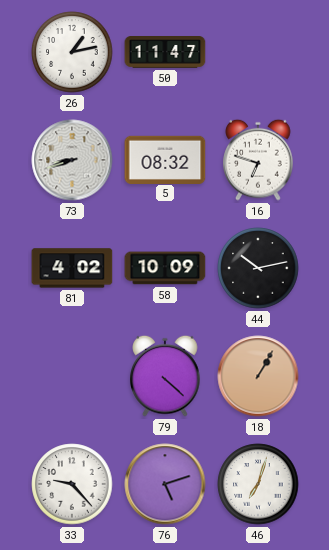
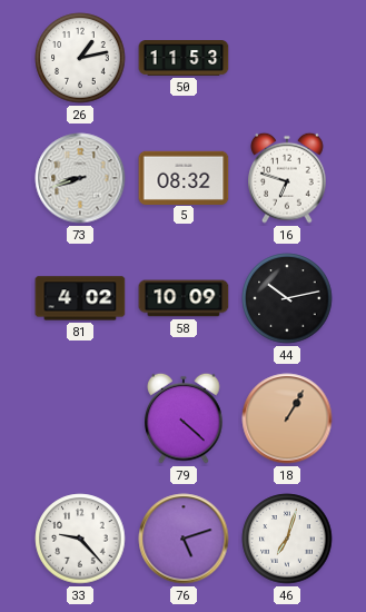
50: 11:47 -> 11:53
